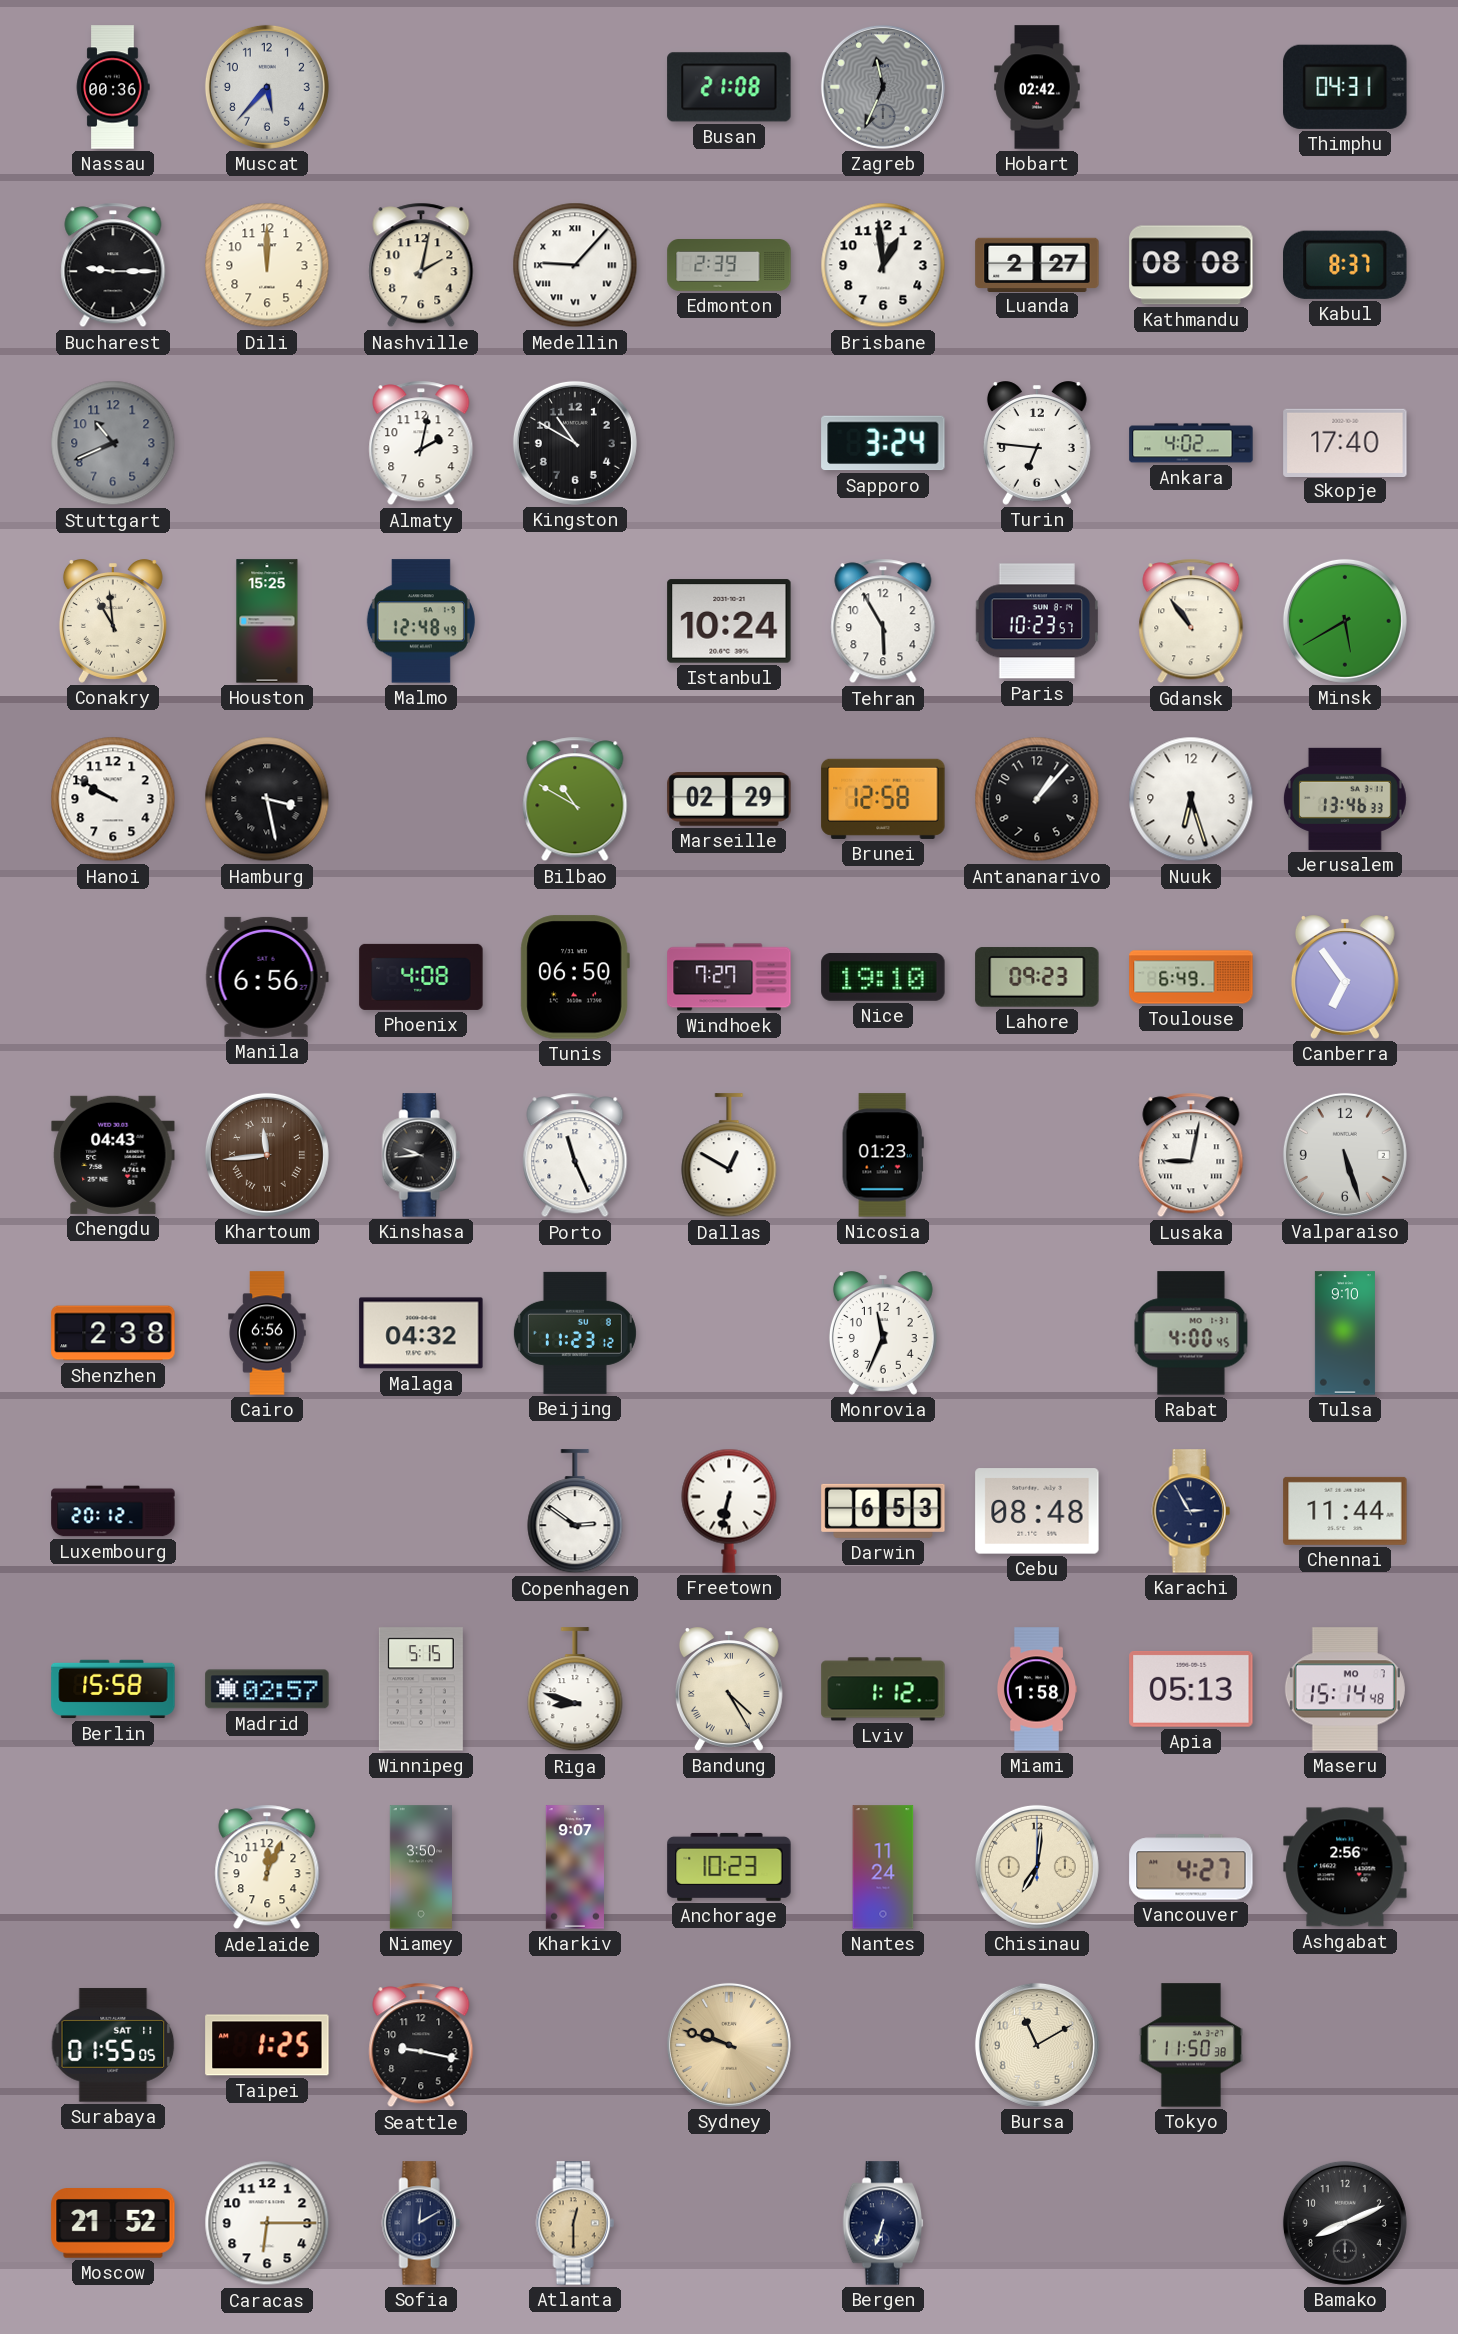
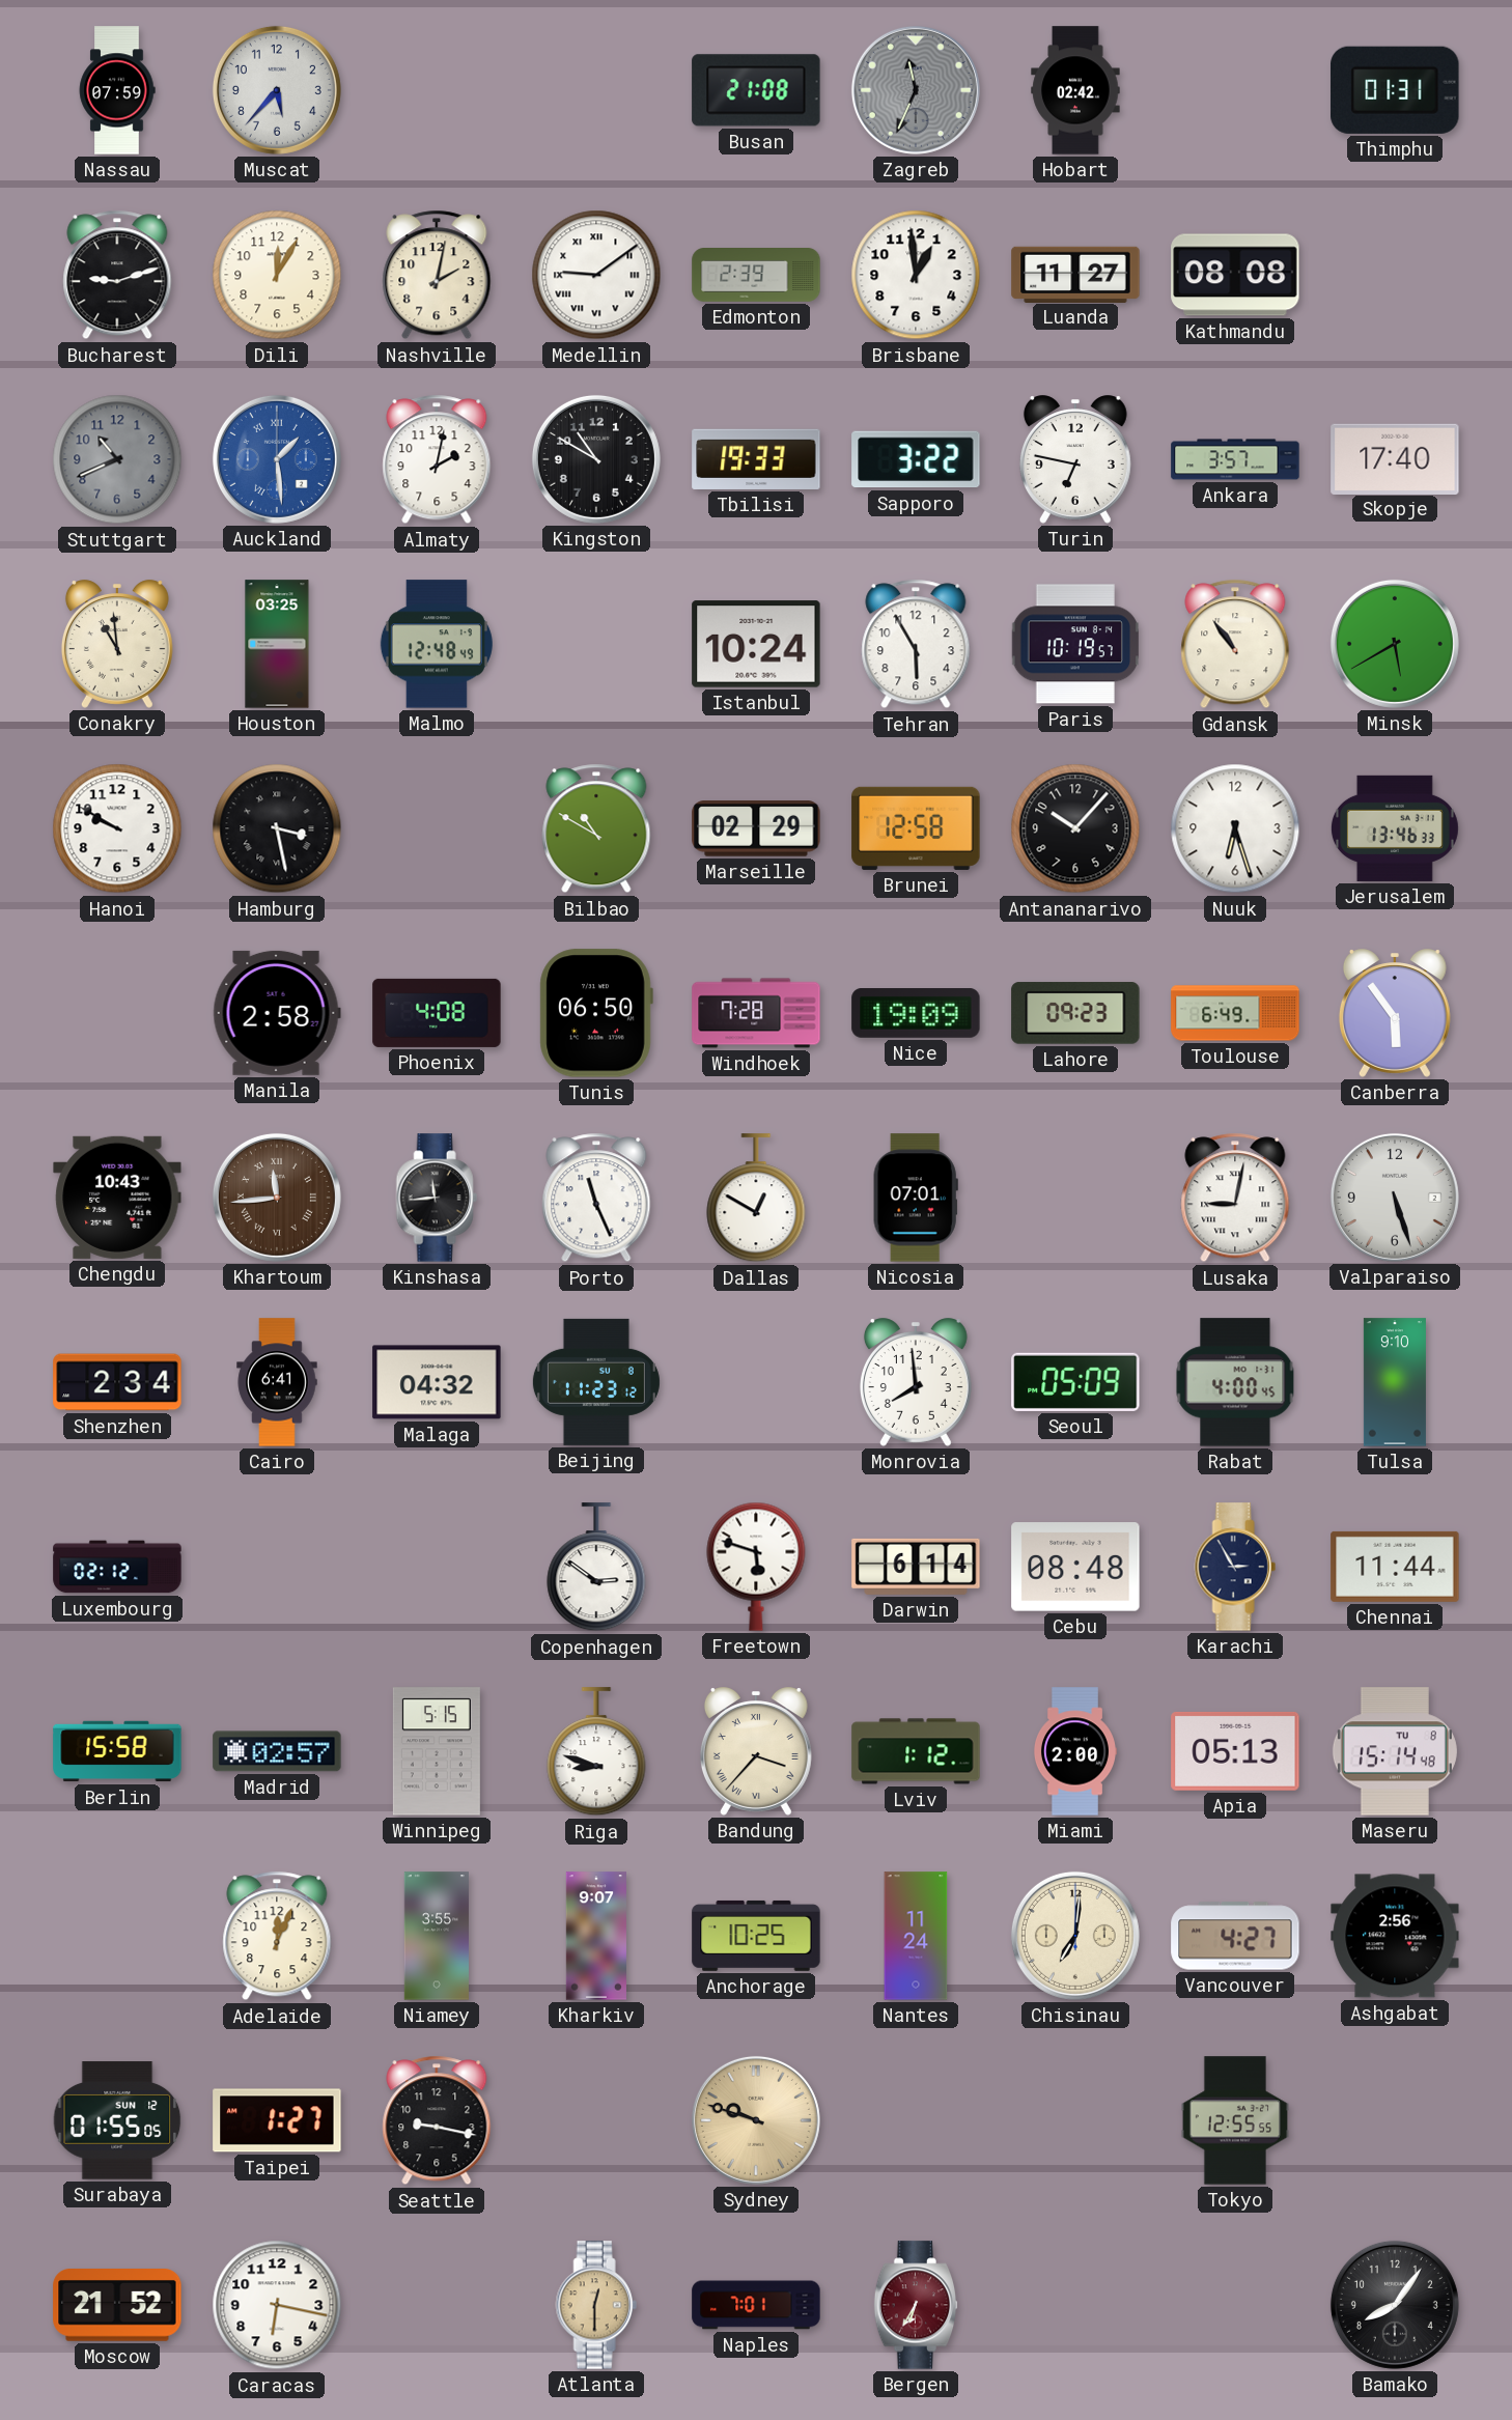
Nassau: 00:36 -> 07:59
Thimphu: 04:31 -> 01:31
Bucharest: 9:15 -> 9:12
Dili: 12:00 -> 12:05
Medellin: 9:07 -> 9:09
Luanda: 2:27 -> 11:27
Kabul: 8:37 -> none
Auckland: none -> 1:29
Tbilisi: none -> 19:33
Sapporo: 3:24 -> 3:22
Turin: 6:46 -> 6:47
Ankara: 4:02 -> 3:57
Houston: 15:25 -> 03:25
Paris: 10:23 -> 10:19
Antananarivo: 1:07 -> 10:07
Manila: 6:56 -> 2:58
Windhoek: 7:27 -> 7:28
Nice: 19:10 -> 19:09
Canberra: 6:54 -> 5:54
Chengdu: 04:43 -> 10:43
Kinshasa: 9:44 -> 11:44
Nicosia: 01:23 -> 07:01
Shenzhen: 2:38 -> 2:34
Cairo: 6:56 -> 6:41
Monrovia: 11:34 -> 7:59
Seoul: none -> 05:09
Luxembourg: 20:12 -> 02:12
Freetown: 6:32 -> 5:48
Darwin: 6:53 -> 6:14
Bandung: 4:25 -> 3:37
Miami: 1:58 -> 2:00
Maseru date: MO 7 -> TU 8
Niamey: 3:50 -> 3:55
Anchorage: 10:23 -> 10:25
Surabaya date: SAT 11 -> SUN 12
Taipei: 1:25 -> 1:27
Bursa: 11:10 -> none
Tokyo: 11:50 -> 12:55
Caracas: 6:15 -> 6:17
Sofia: 12:10 -> none
Naples: none -> 7:01
Bergen: 6:33 -> 6:35
Bergen dial: navy -> burgundy
Bamako: 8:11 -> 8:06
